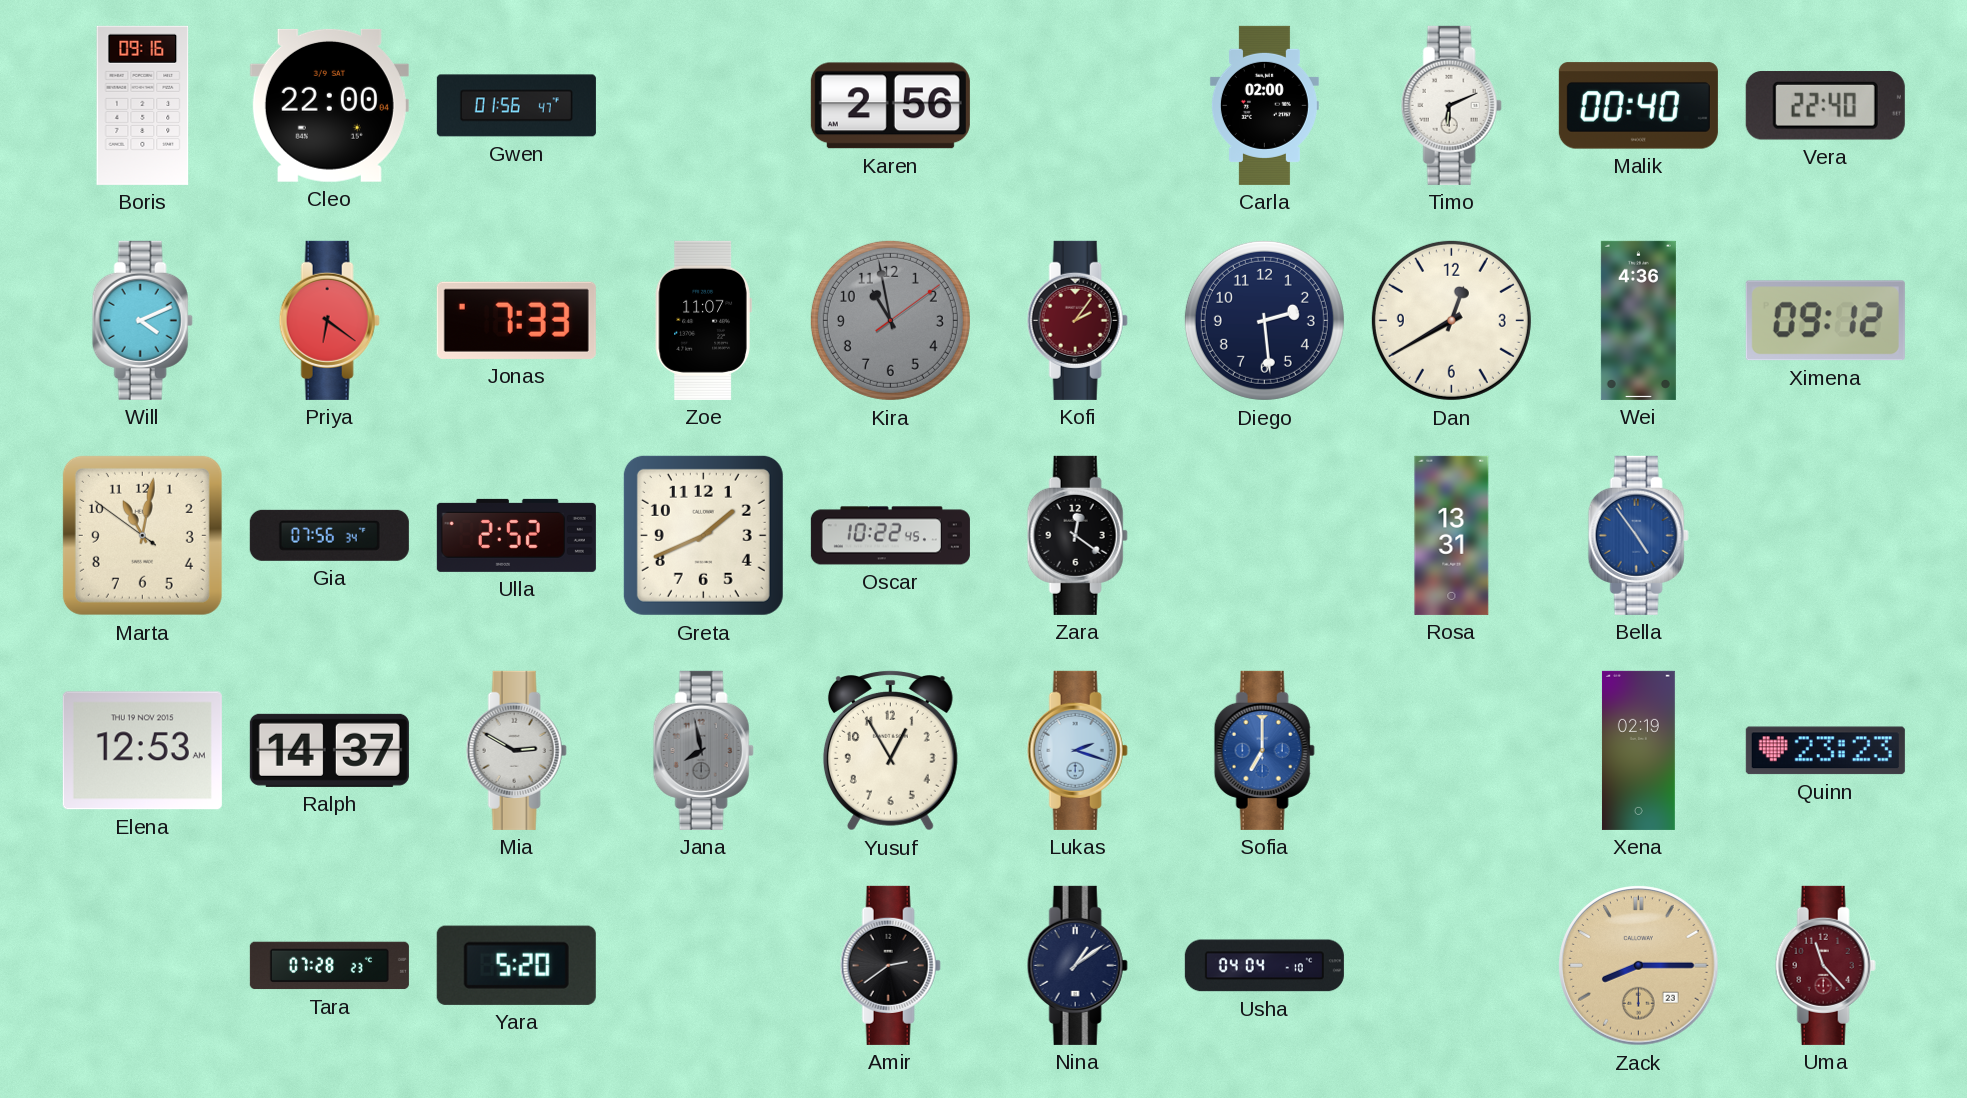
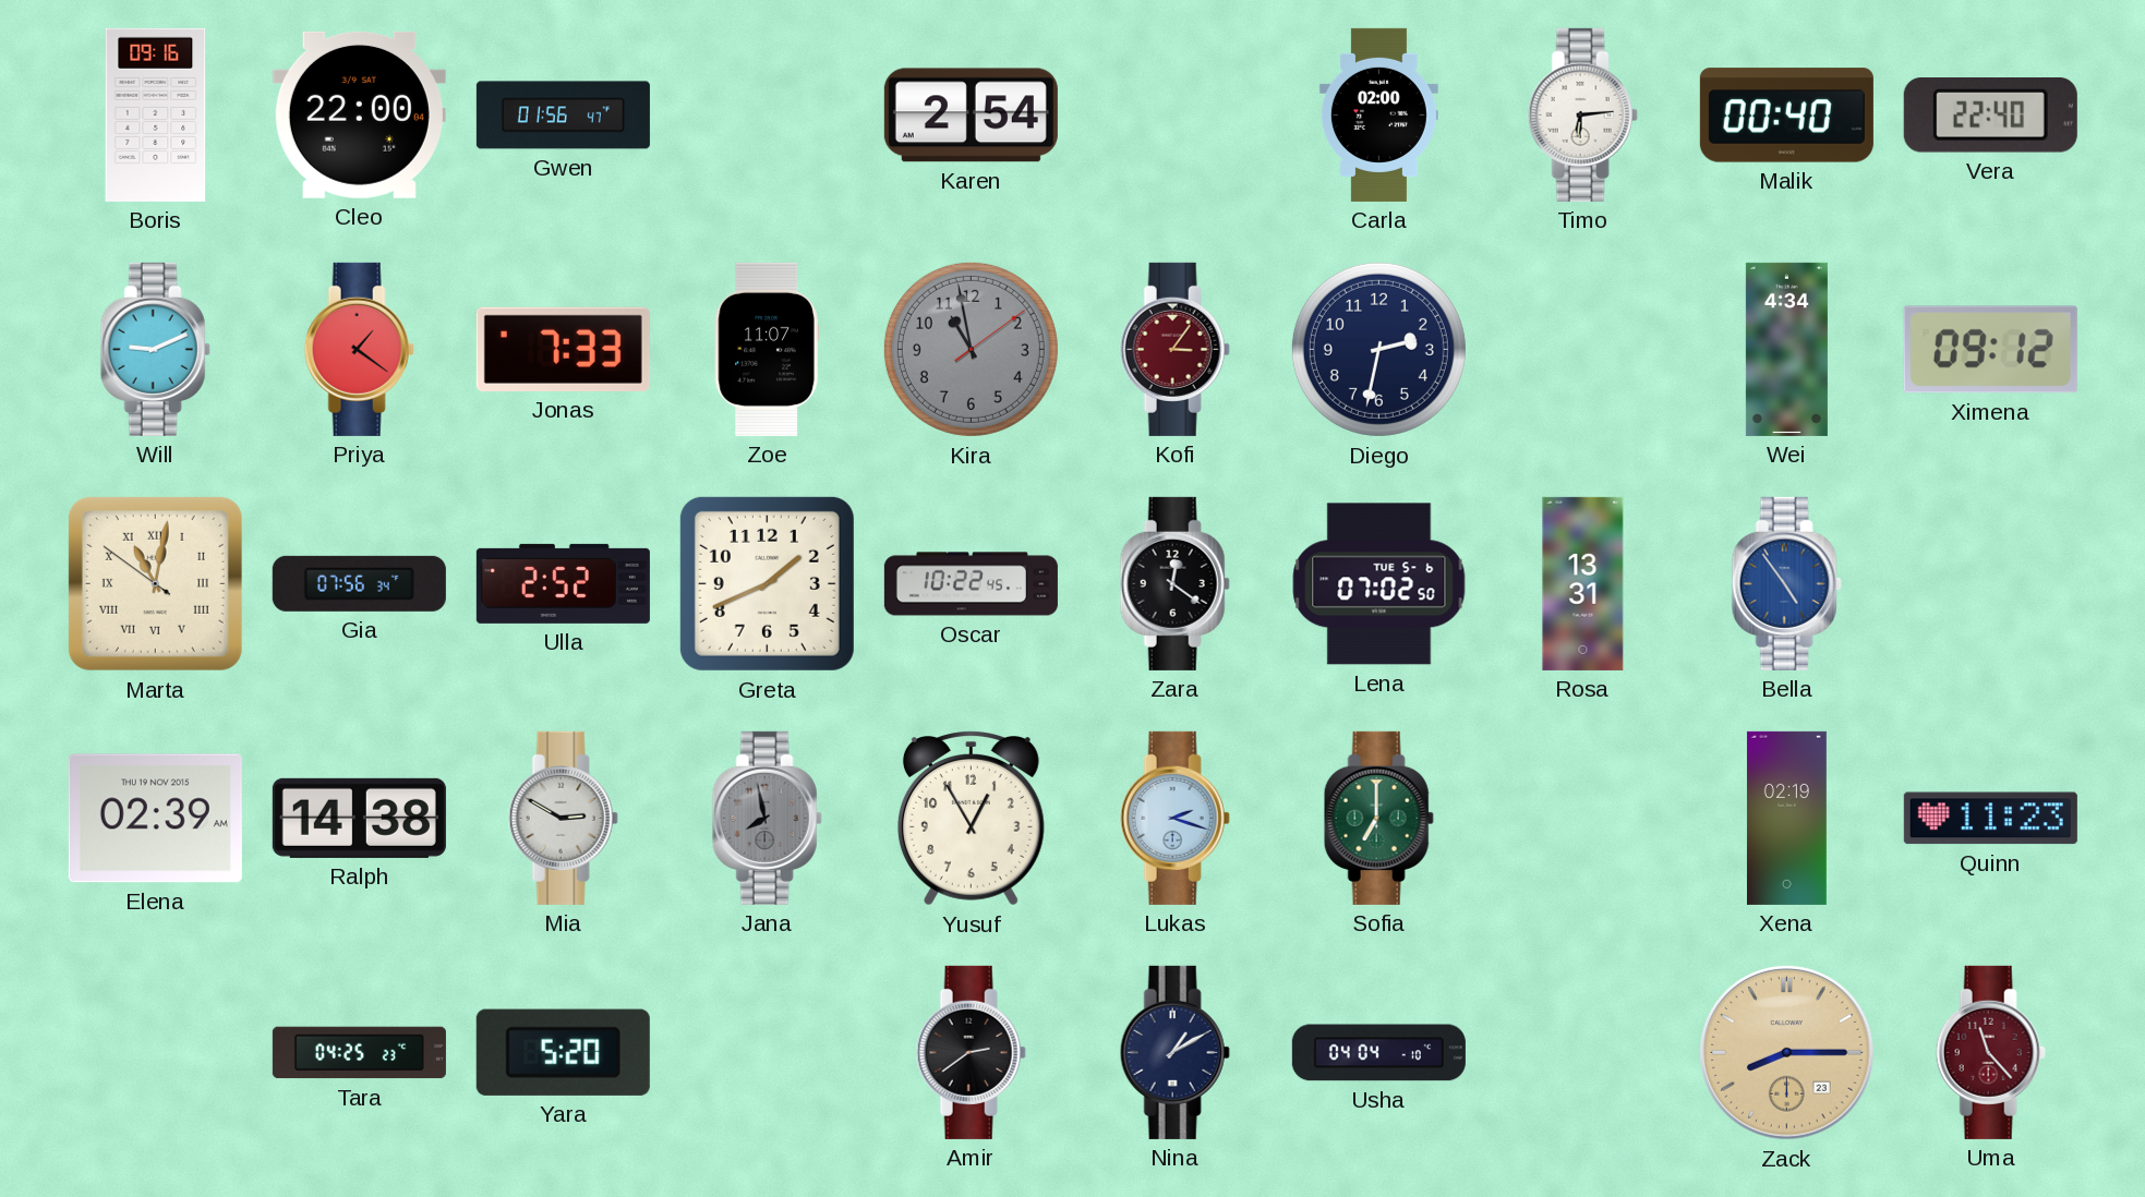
Karen: 2:56 -> 2:54
Timo: 6:11 -> 6:14
Will: 4:11 -> 9:11
Priya: 6:21 -> 1:21
Kofi: 2:06 -> 3:06
Diego: 2:29 -> 2:32
Dan: 12:40 -> none
Wei: 4:36 -> 4:34
Marta numerals: Arabic -> Roman
Lena: none -> 07:02
Elena: 12:53 -> 02:39
Ralph: 14:37 -> 14:38
Sofia dial: blue -> green
Quinn: 23:23 -> 11:23
Tara: 07:28 -> 04:25
Nina: 1:09 -> 1:10
